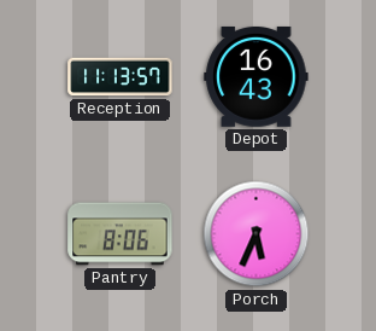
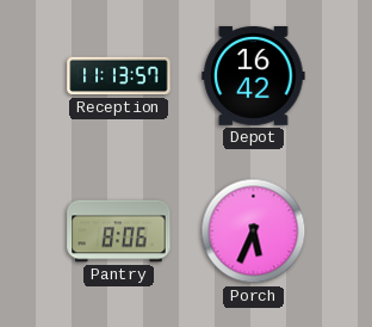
Depot: 16:43 -> 16:42
